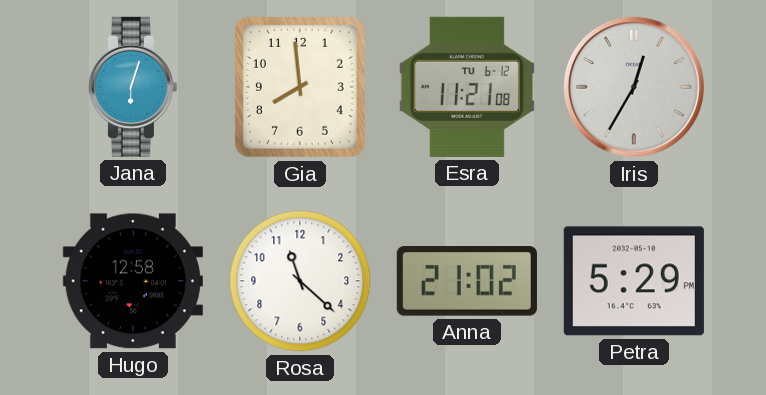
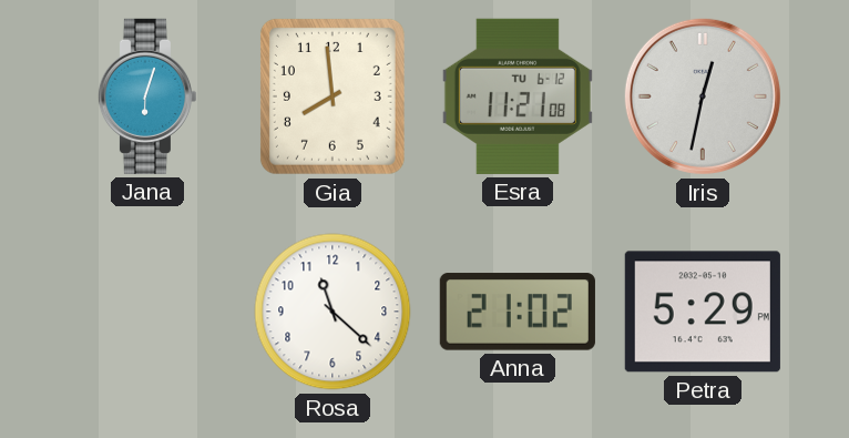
Iris: 12:35 -> 12:32
Hugo: 12:58 -> none
